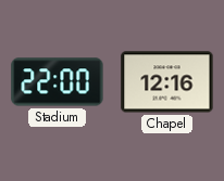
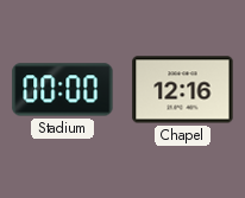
Stadium: 22:00 -> 00:00
